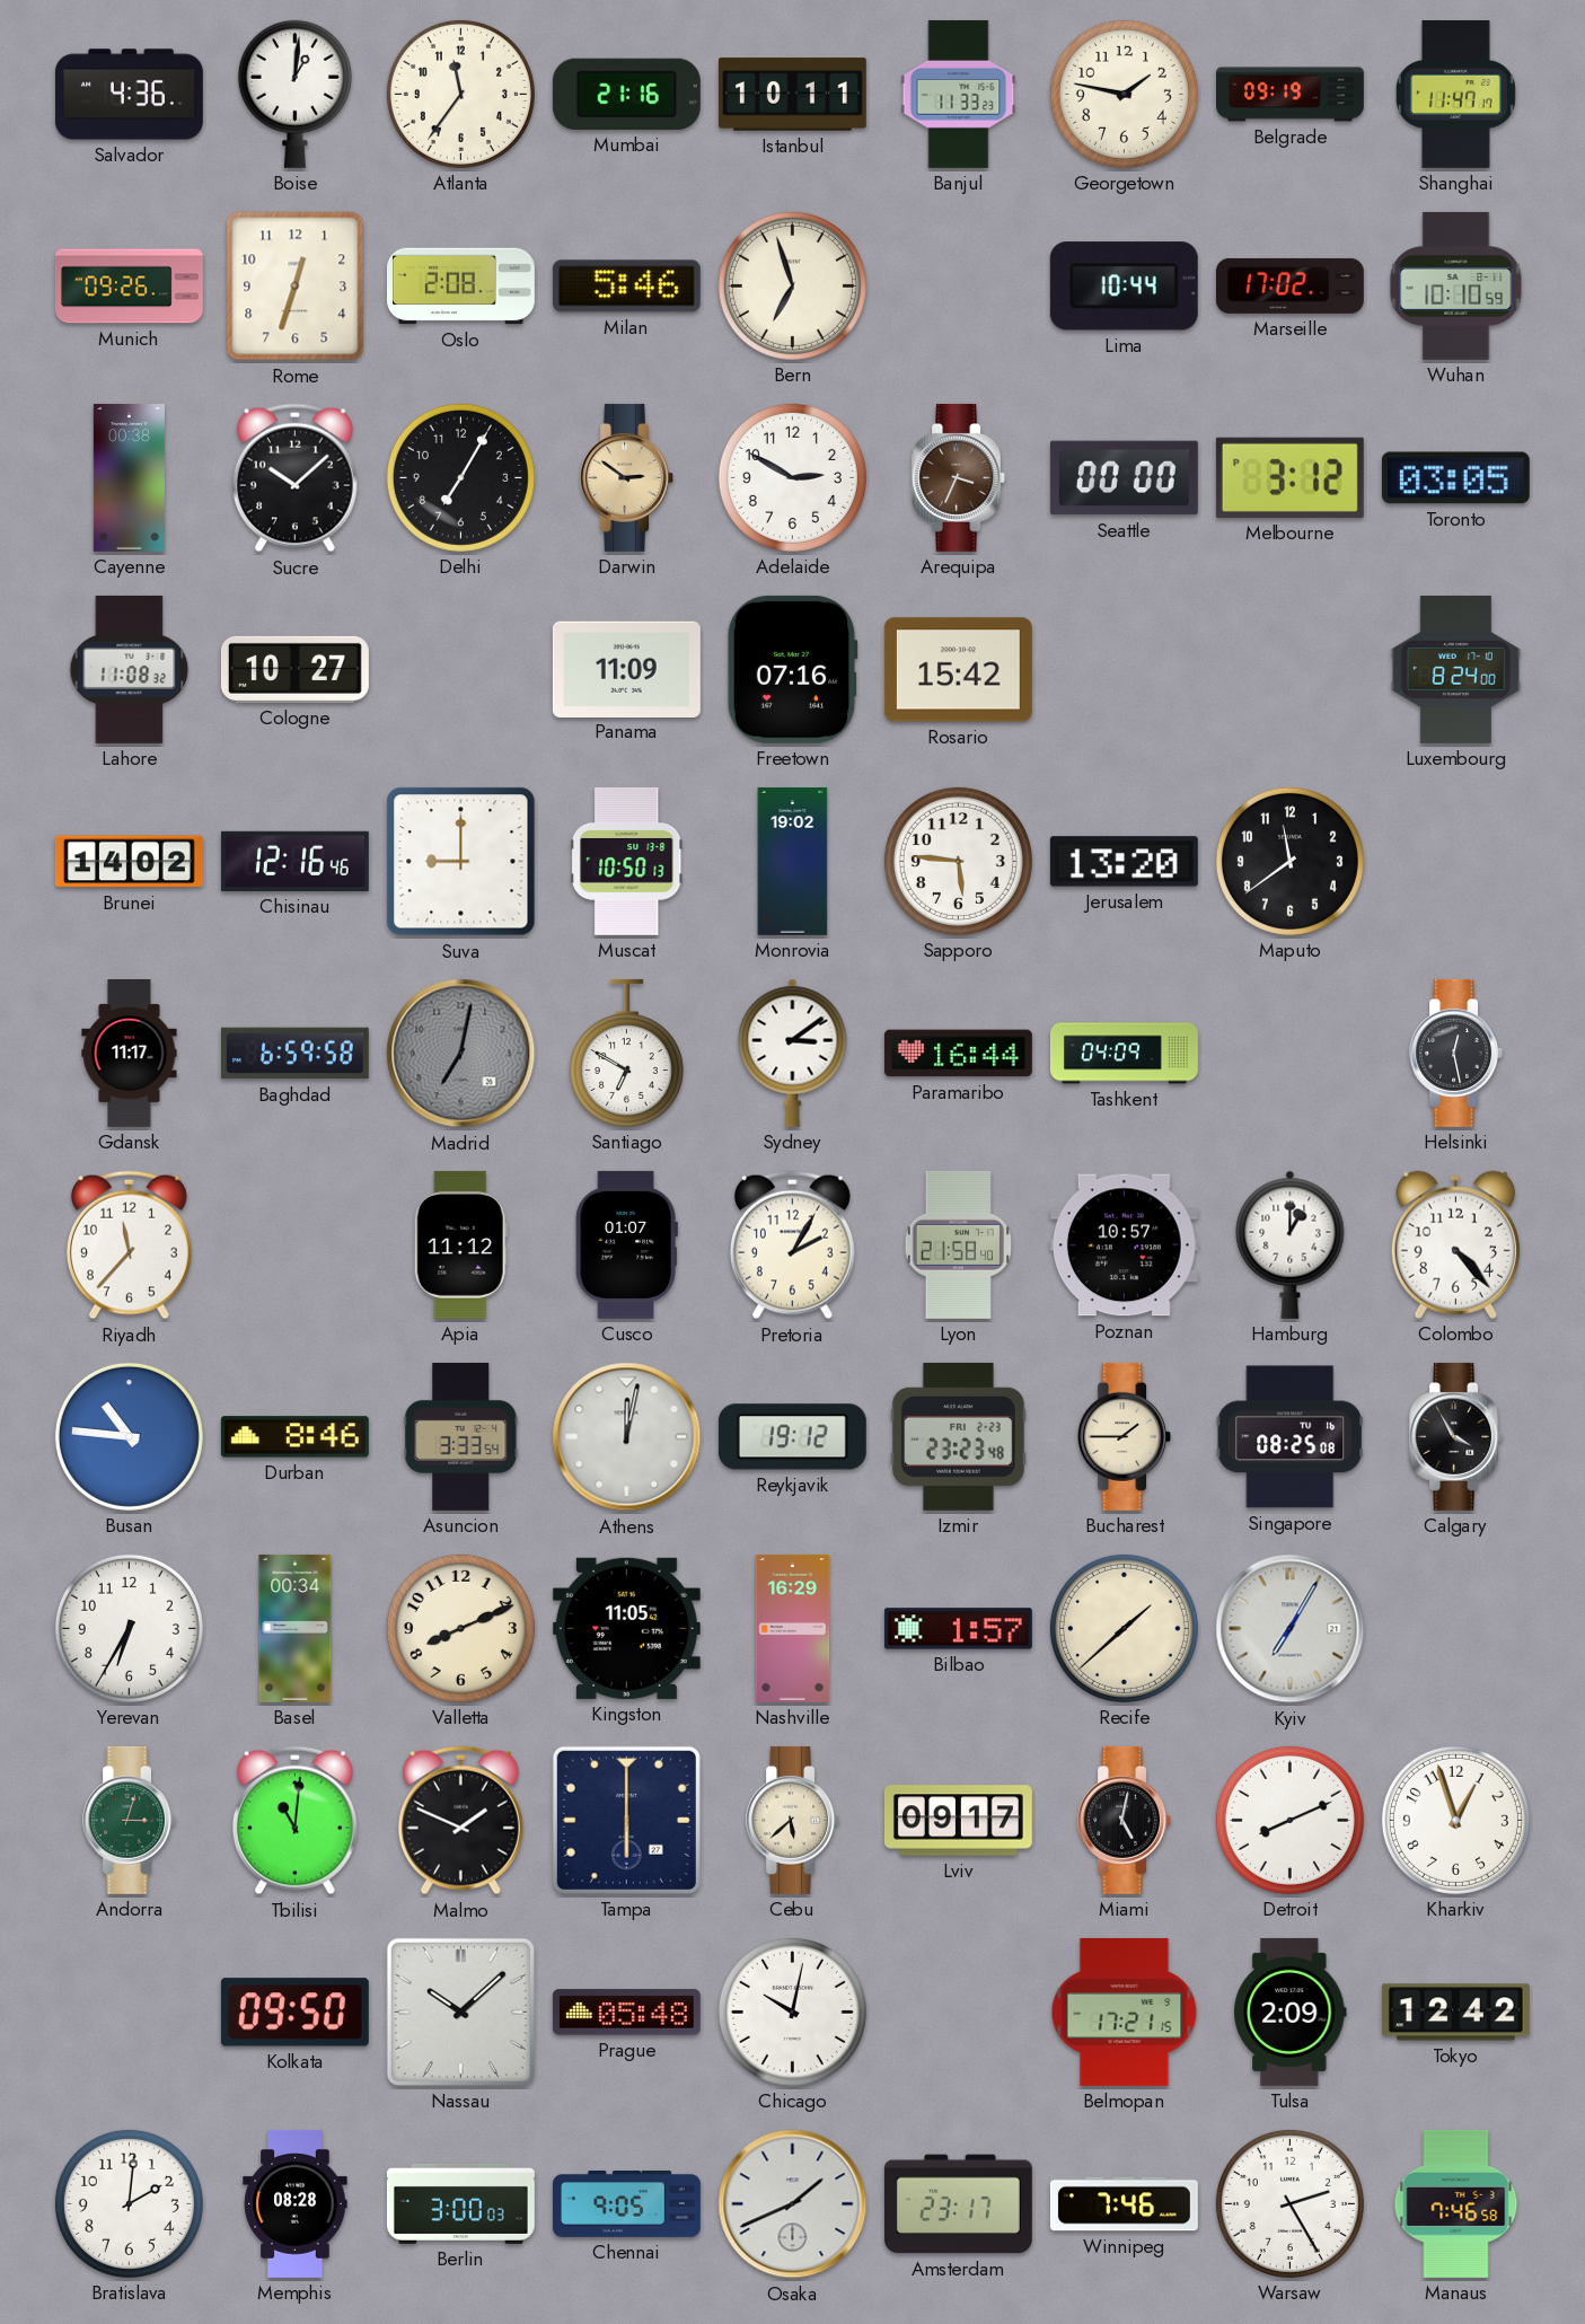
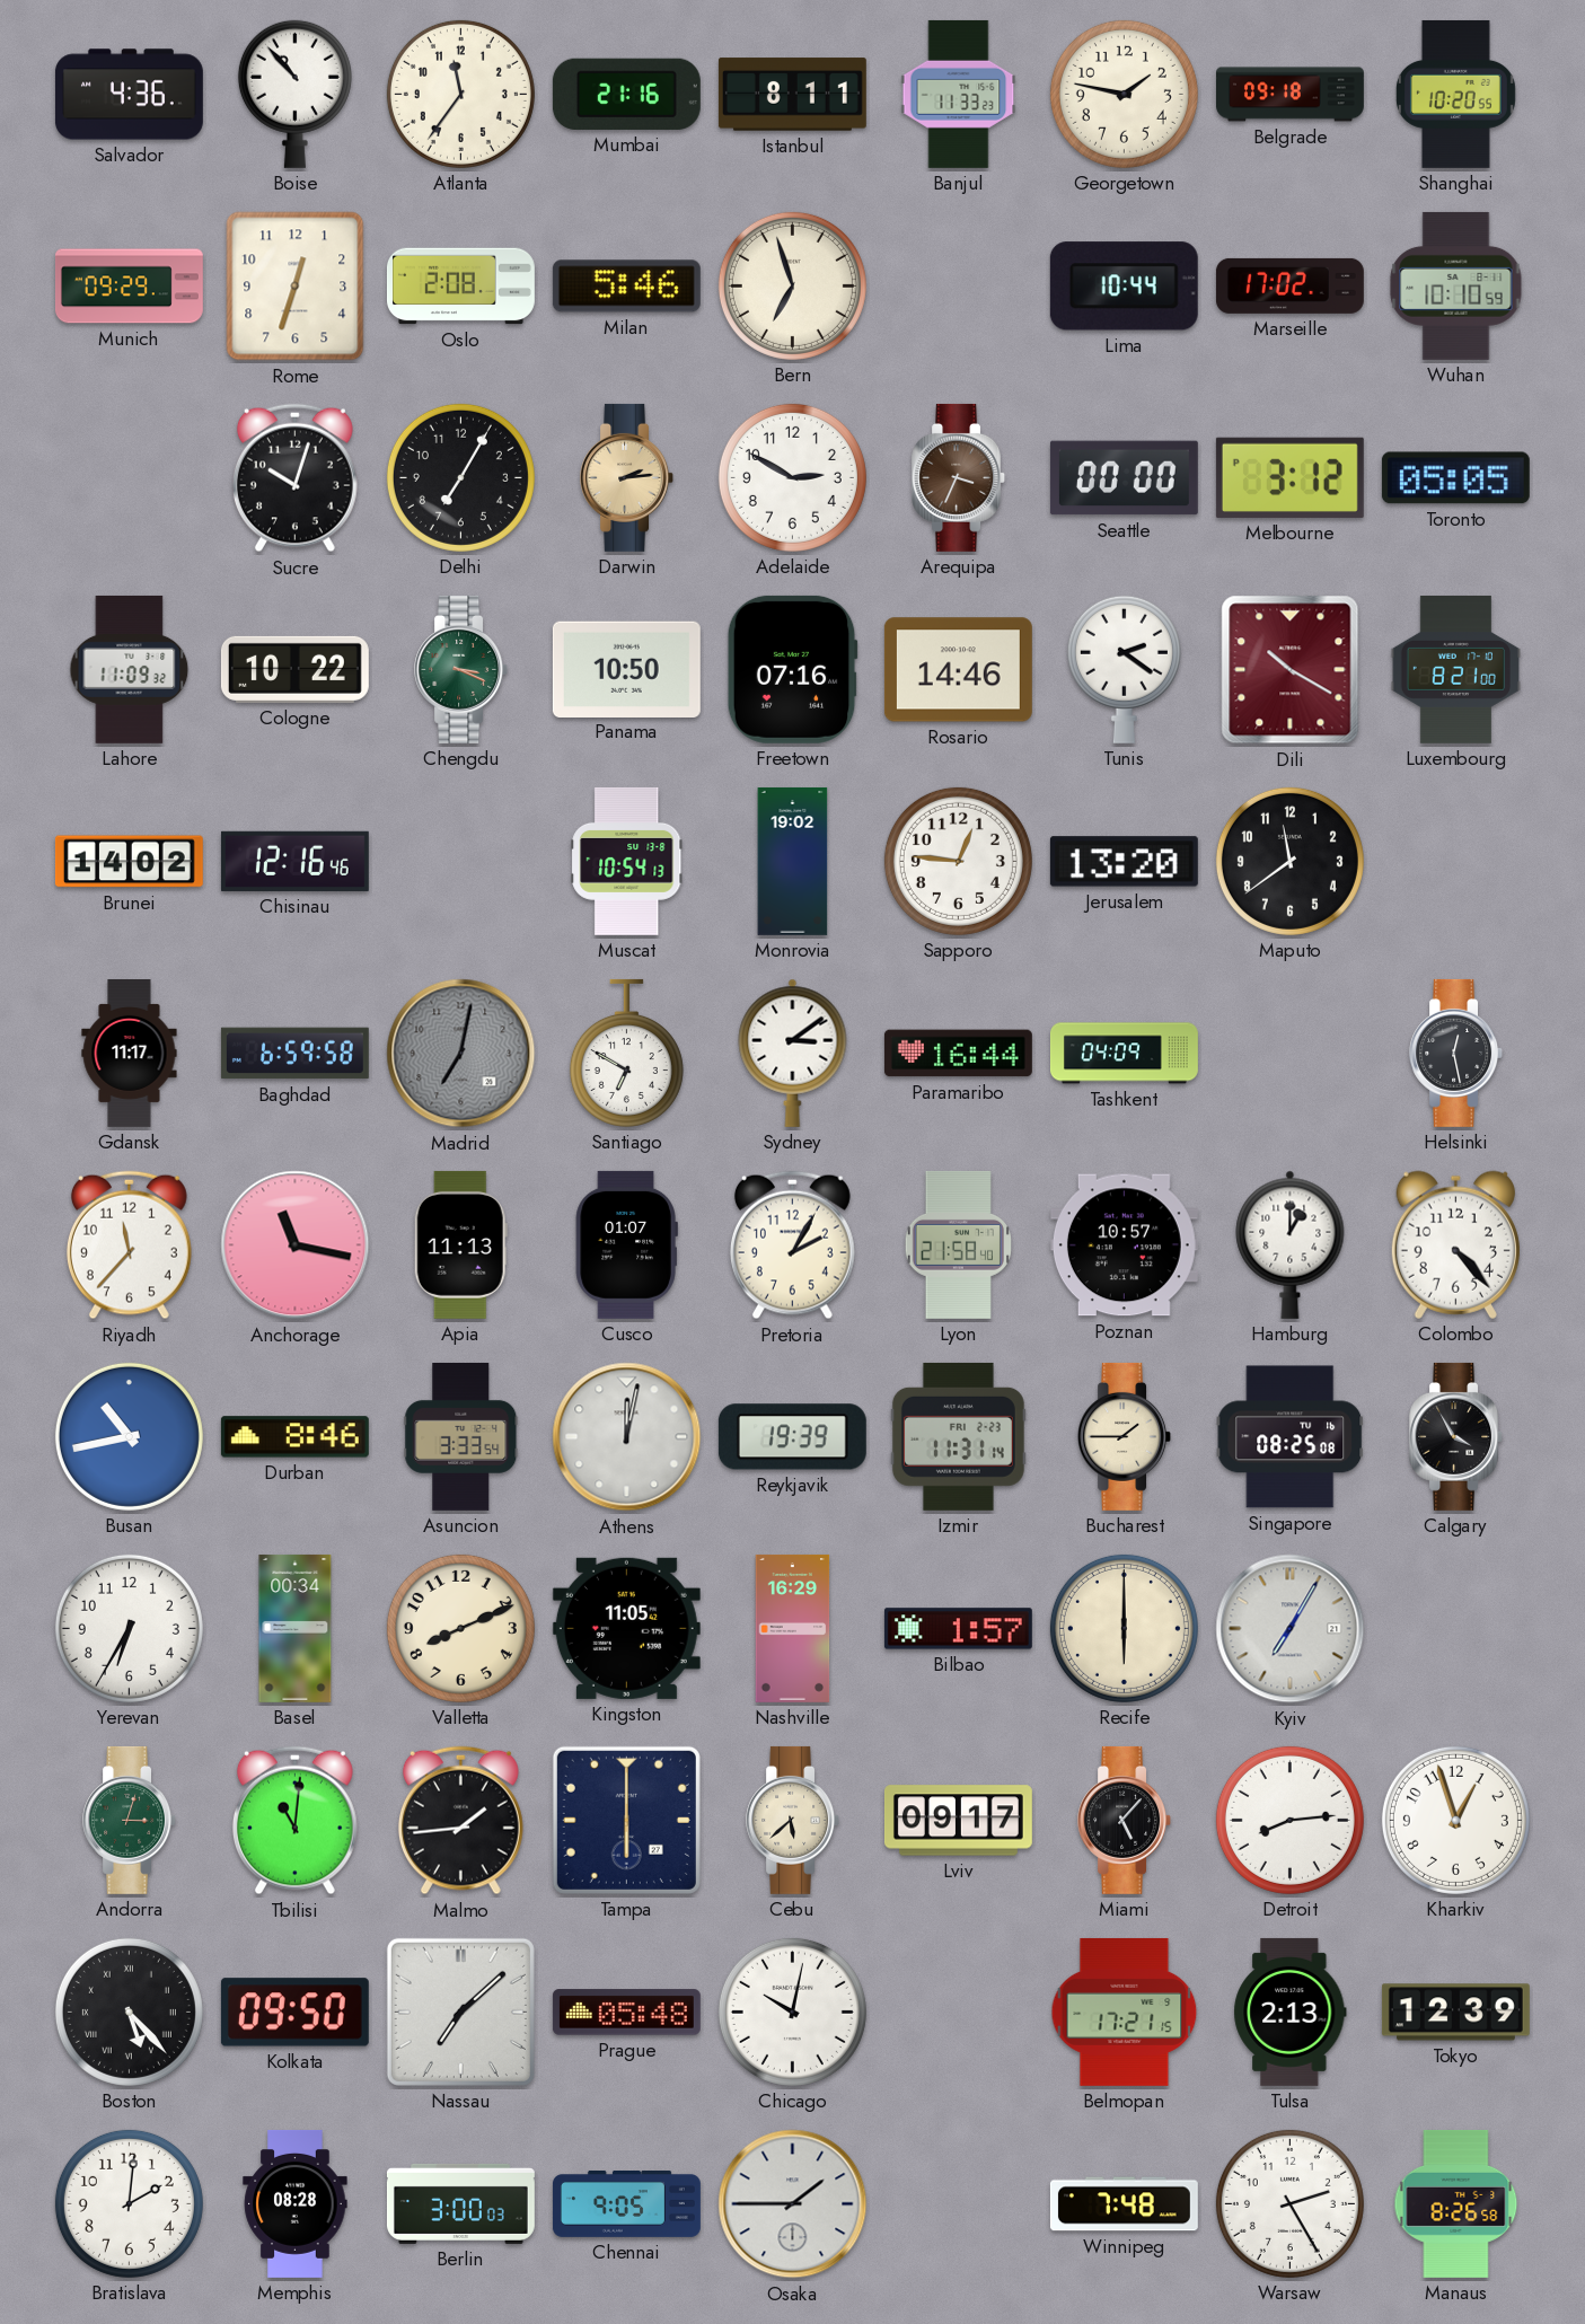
Boise: 1:01 -> 10:53
Istanbul: 10:11 -> 8:11
Belgrade: 09:19 -> 09:18
Shanghai: 11:47 -> 10:20
Munich: 09:26 -> 09:29
Cayenne: 00:38 -> none
Sucre: 10:08 -> 10:03
Darwin: 2:51 -> 2:14
Toronto: 03:05 -> 05:05
Lahore: 11:08 -> 11:09
Cologne: 10:27 -> 10:22
Chengdu: none -> 3:19
Panama: 11:09 -> 10:50
Rosario: 15:42 -> 14:46
Tunis: none -> 2:21
Dili: none -> 10:20
Luxembourg: 8:24 -> 8:21
Suva: 9:00 -> none
Muscat: 10:50 -> 10:54
Sapporo: 5:46 -> 12:46
Anchorage: none -> 11:17
Apia: 11:12 -> 11:13
Busan: 10:46 -> 10:43
Reykjavik: 19:12 -> 19:39
Izmir: 23:23 -> 11:31
Recife: 1:38 -> 6:00
Malmo: 1:49 -> 1:44
Miami: 5:02 -> 5:07
Detroit: 8:11 -> 8:14
Boston: none -> 5:23
Nassau: 10:08 -> 7:08
Tulsa: 2:09 -> 2:13
Tokyo: 12:42 -> 12:39
Osaka: 1:41 -> 1:45
Amsterdam: 23:17 -> none
Winnipeg: 7:46 -> 7:48
Manaus: 7:46 -> 8:26
